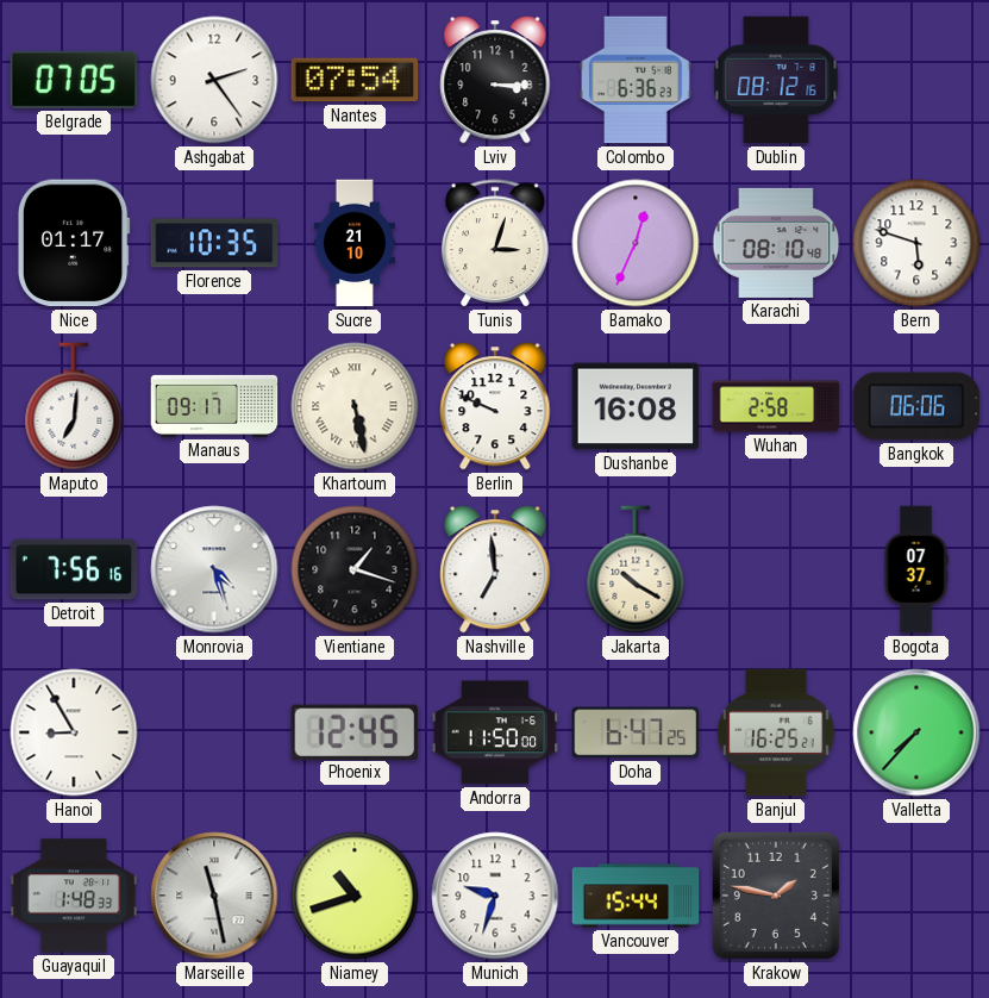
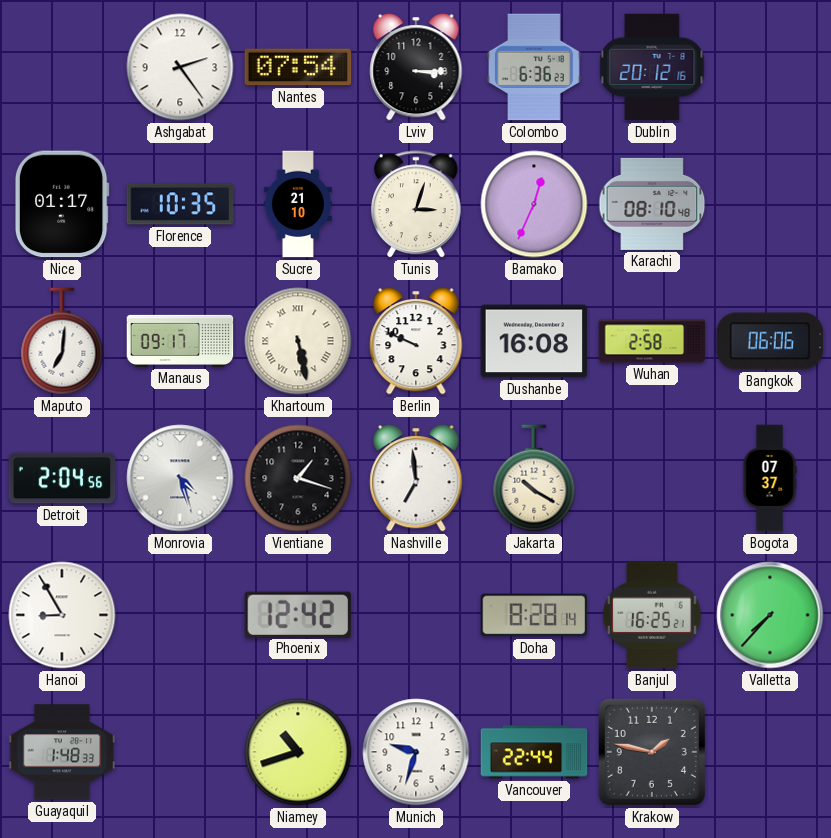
Belgrade: 07:05 -> none
Dublin: 08:12 -> 20:12
Bern: 5:48 -> none
Detroit: 7:56 -> 2:04
Phoenix: 12:45 -> 12:42
Andorra: 11:50 -> none
Doha: 6:47 -> 8:28
Marseille: 11:28 -> none
Vancouver: 15:44 -> 22:44
